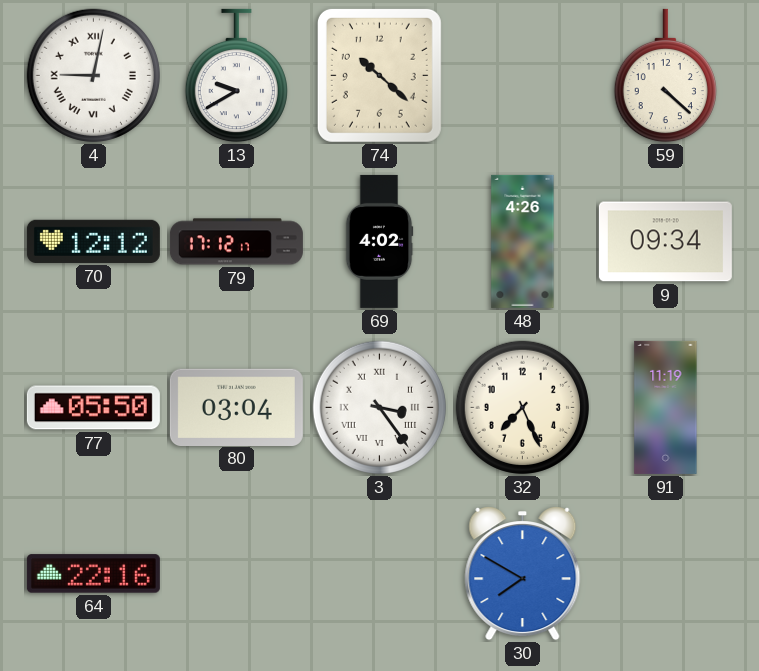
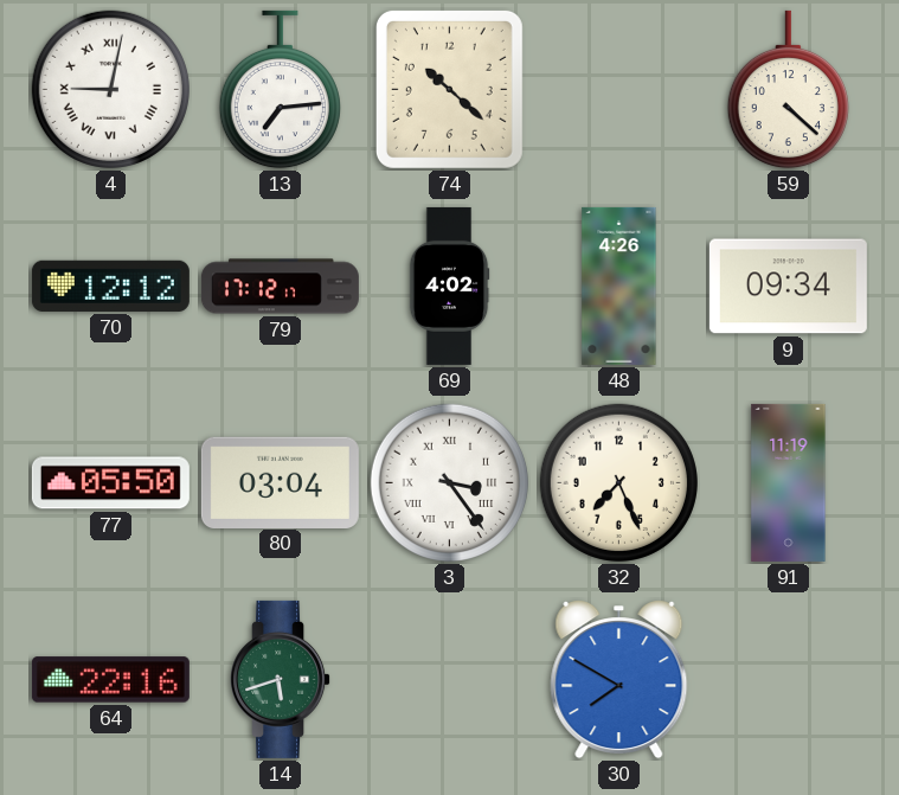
13: 9:40 -> 7:14
14: none -> 5:42
